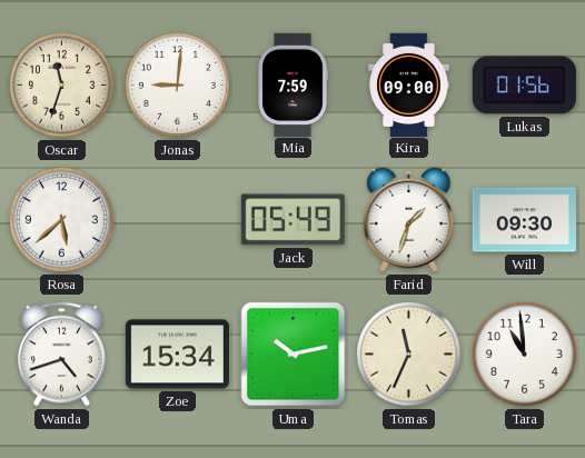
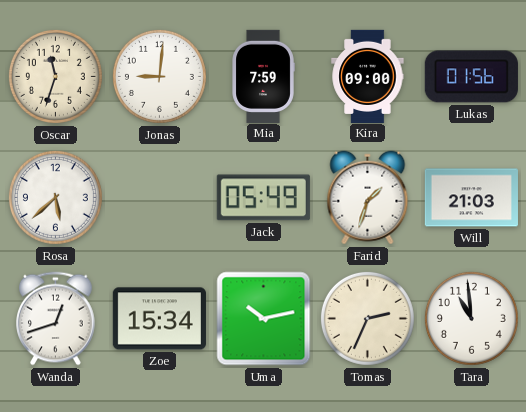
Will: 09:30 -> 21:03
Wanda: 4:42 -> 12:42
Tomas: 11:34 -> 2:34
